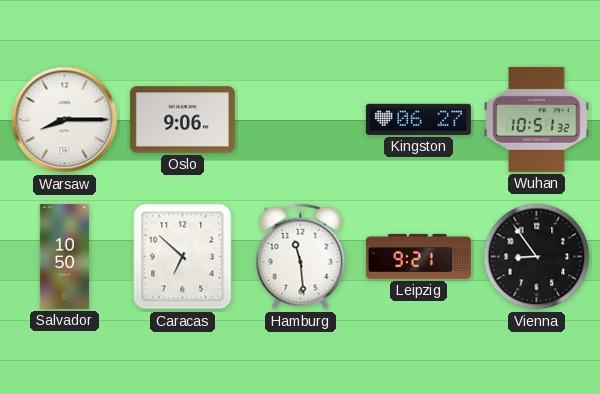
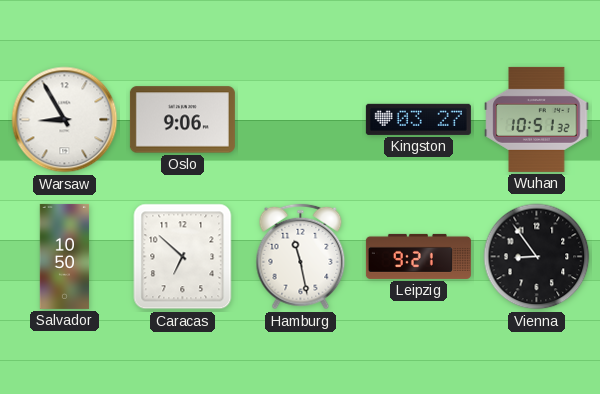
Warsaw: 8:15 -> 8:55
Kingston: 06:27 -> 03:27
Hamburg: 11:29 -> 11:28
